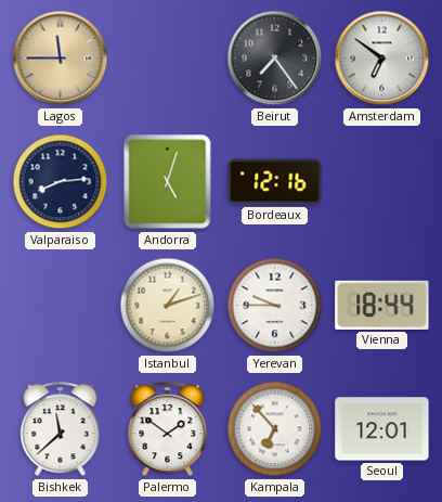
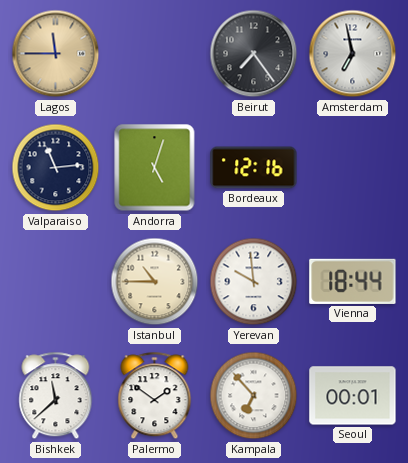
Amsterdam: 6:51 -> 6:58
Valparaiso: 8:14 -> 11:14
Istanbul: 1:12 -> 10:45
Yerevan: 9:45 -> 9:59
Seoul: 12:01 -> 00:01
